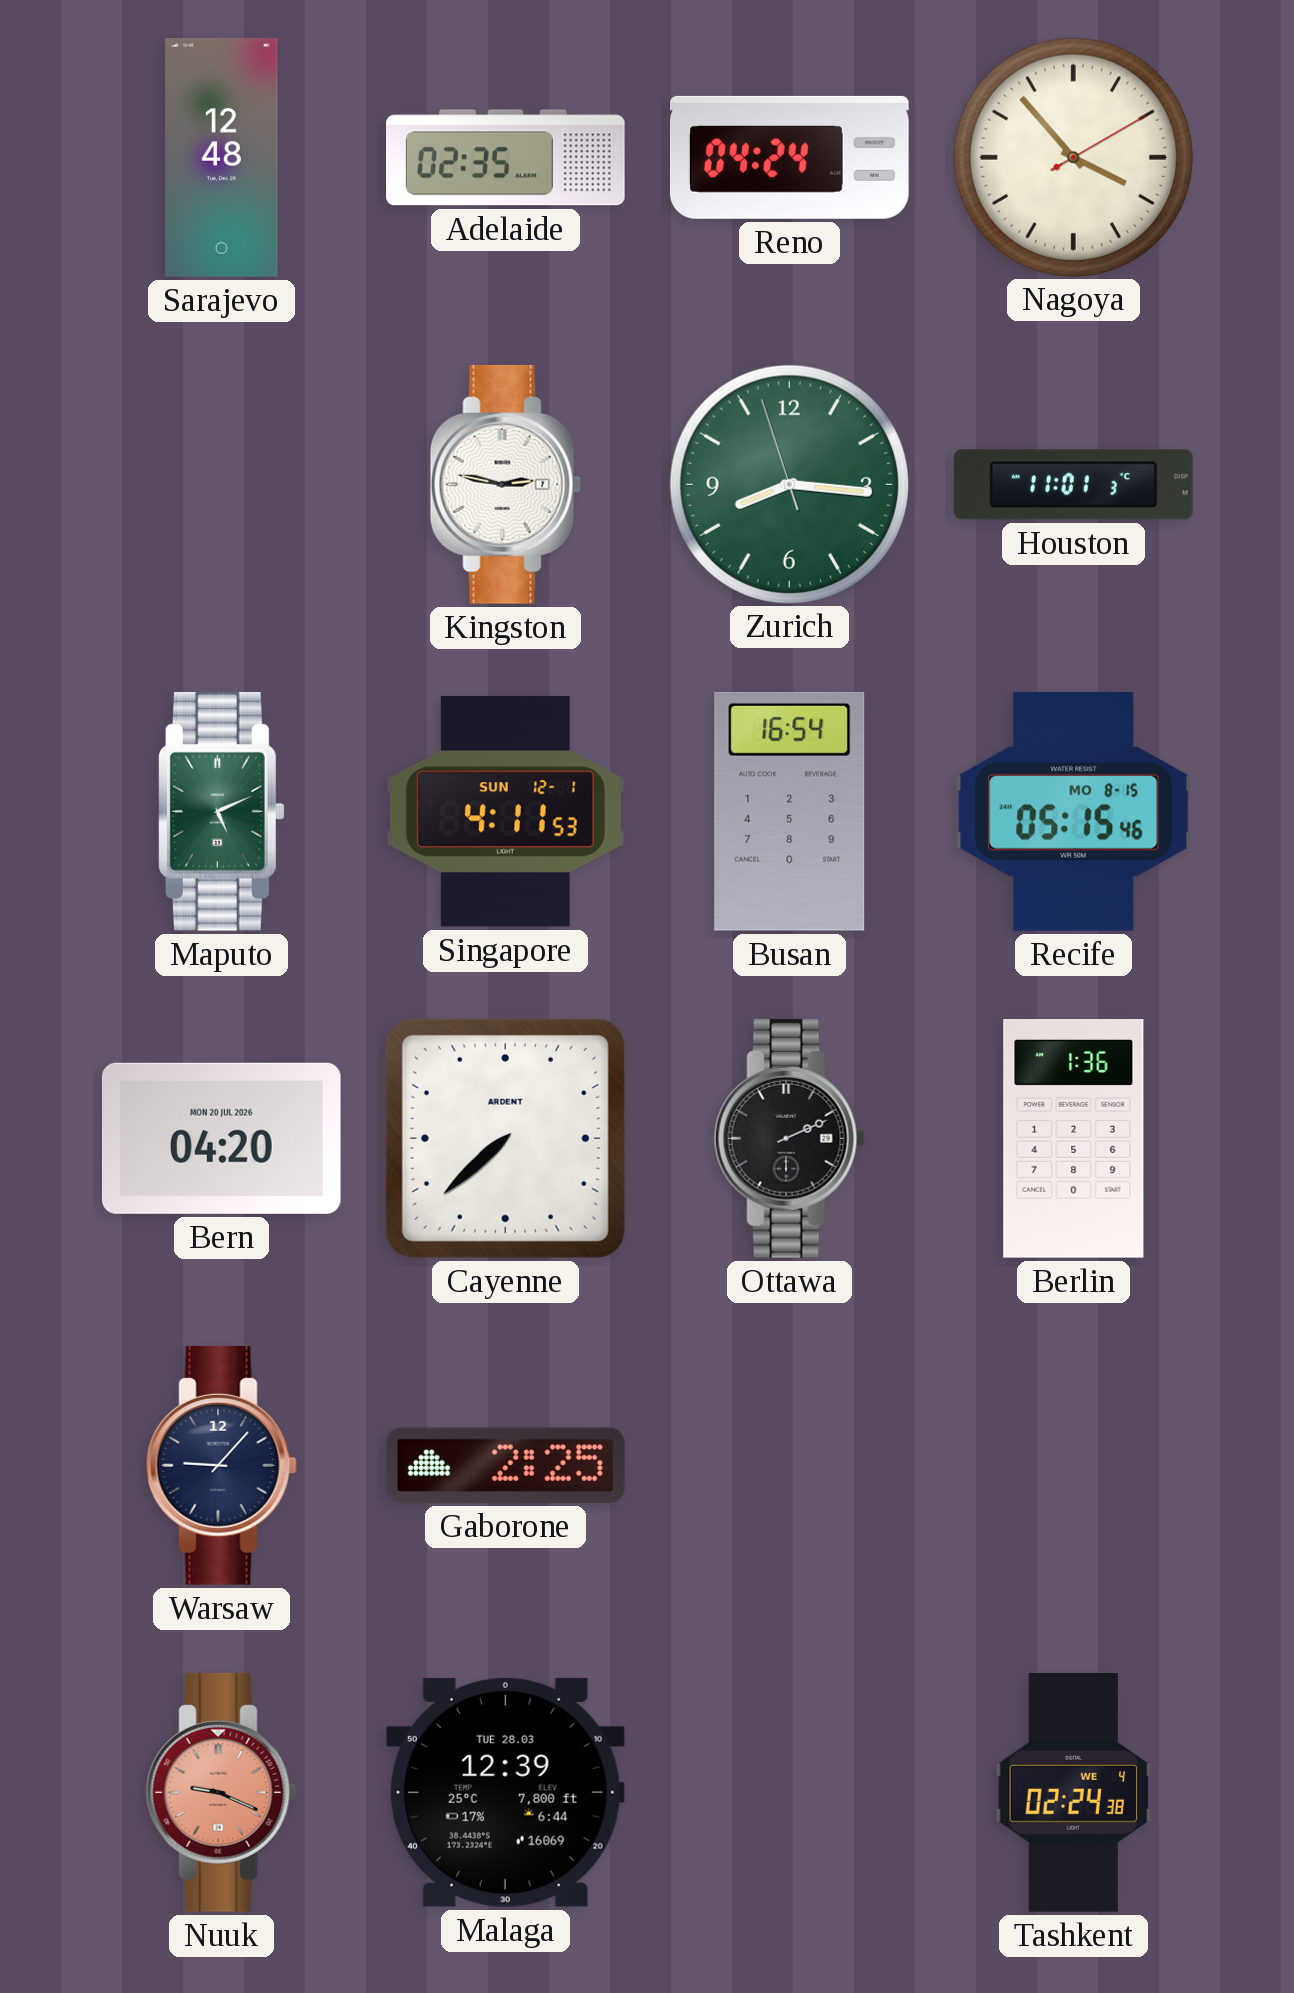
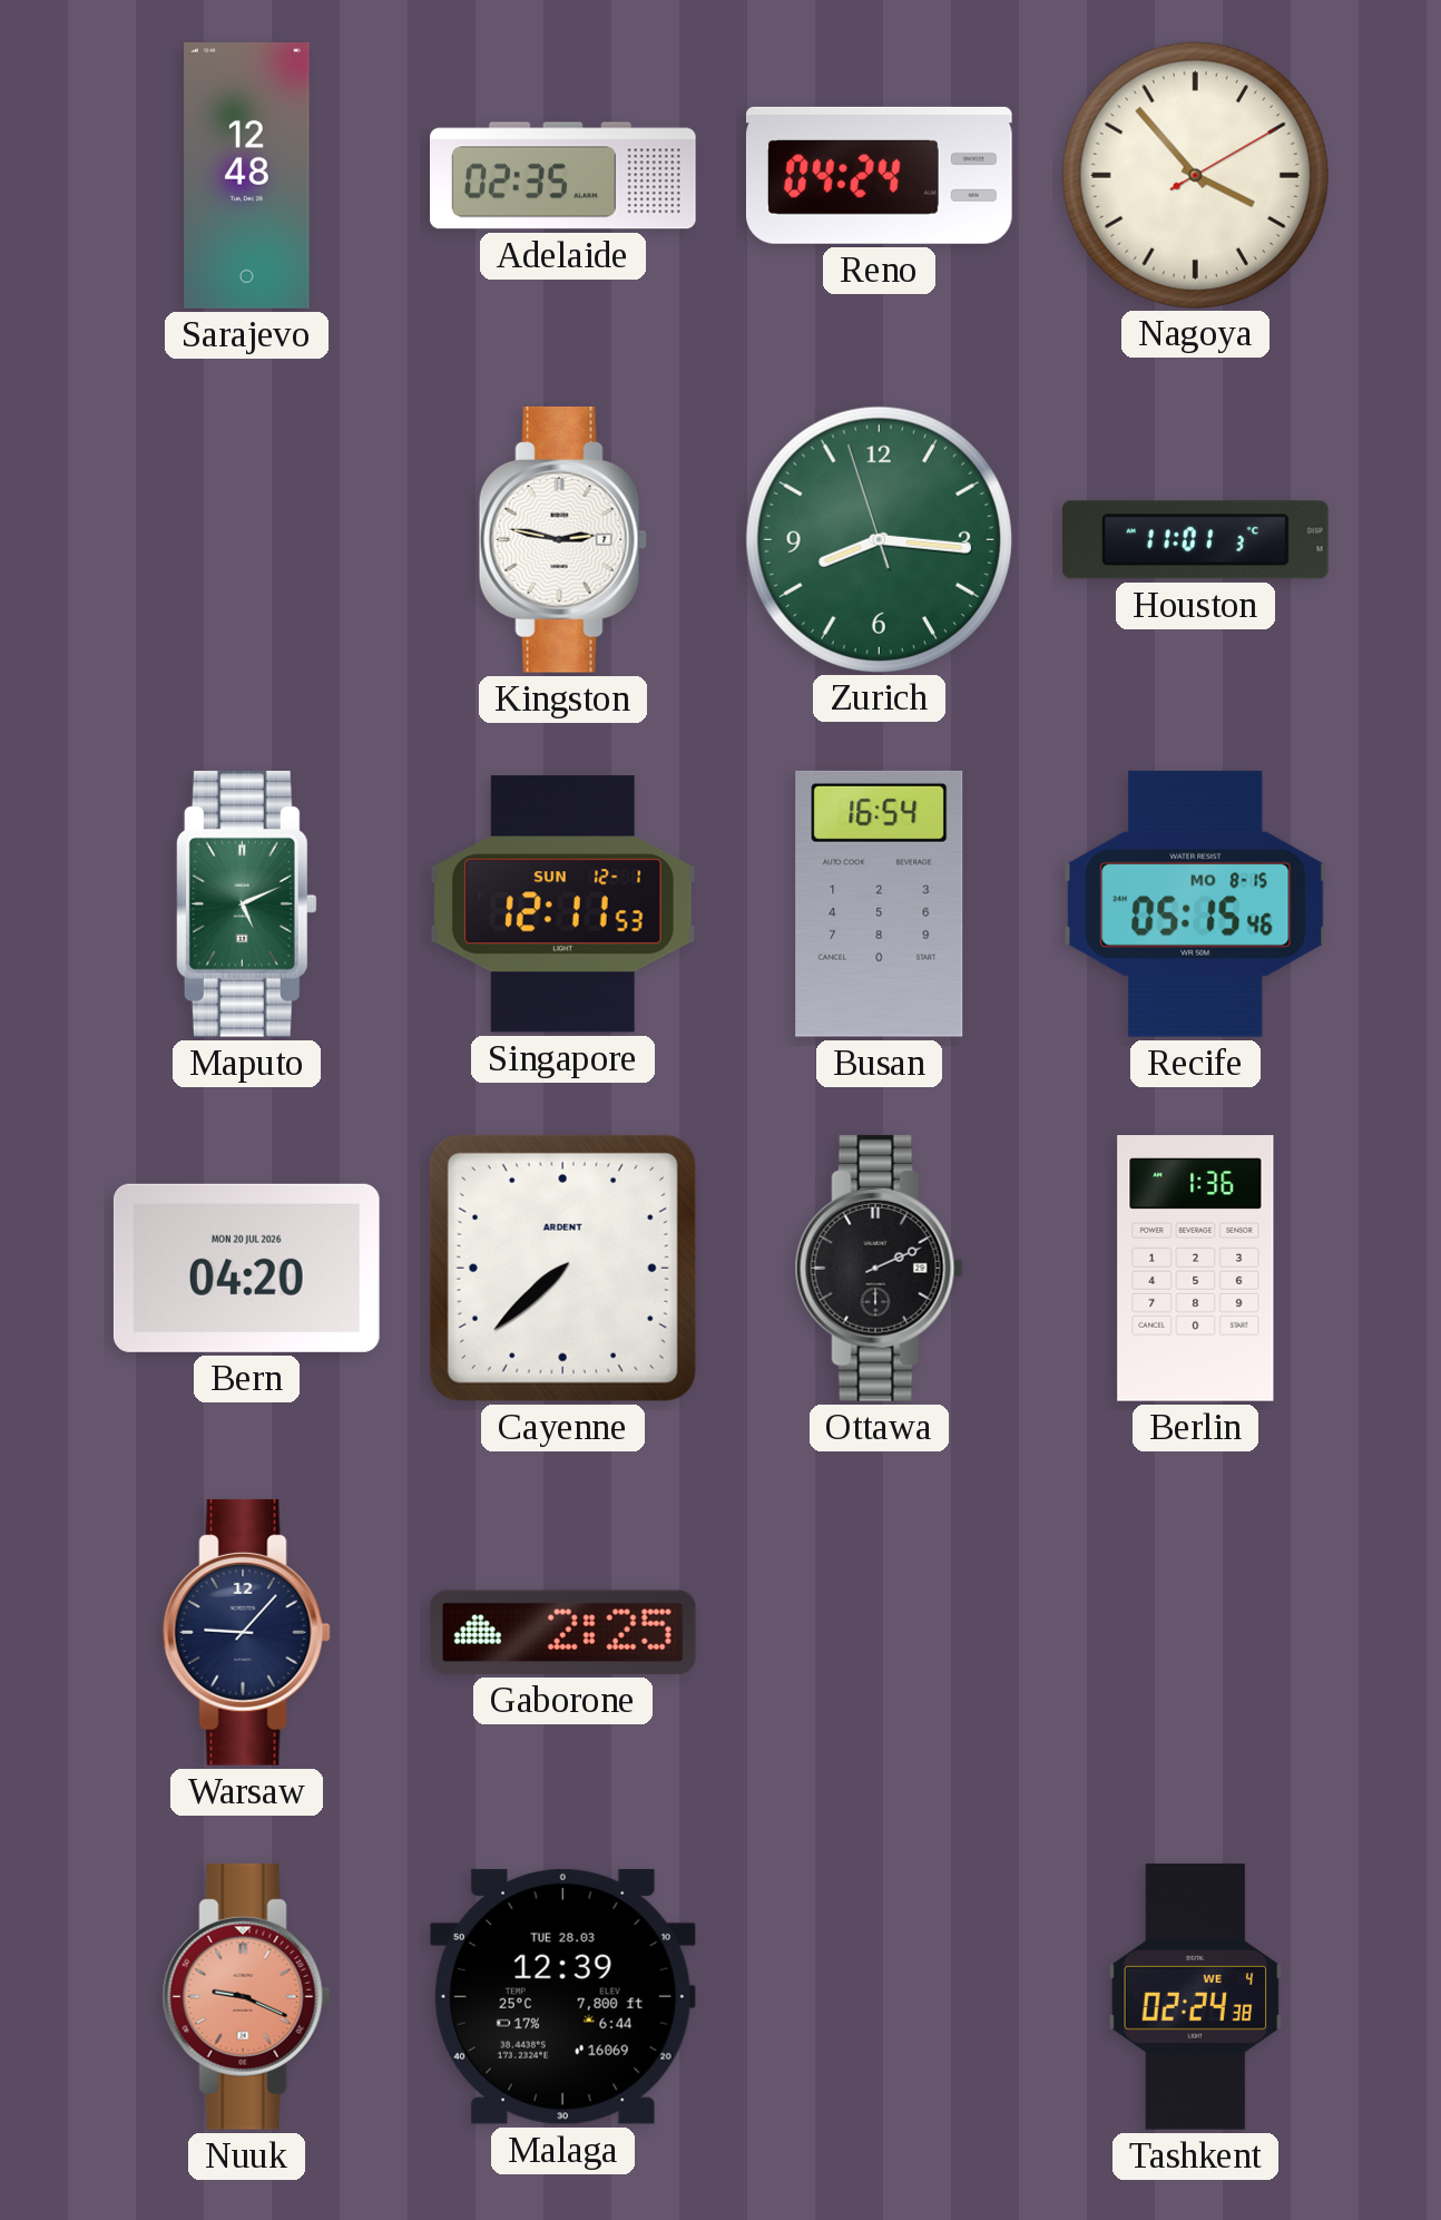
Singapore: 4:11 -> 12:11
